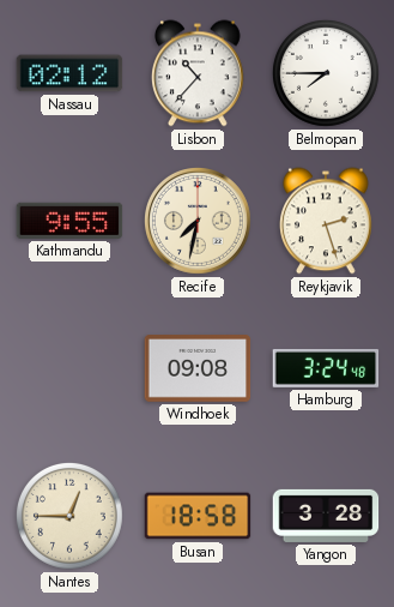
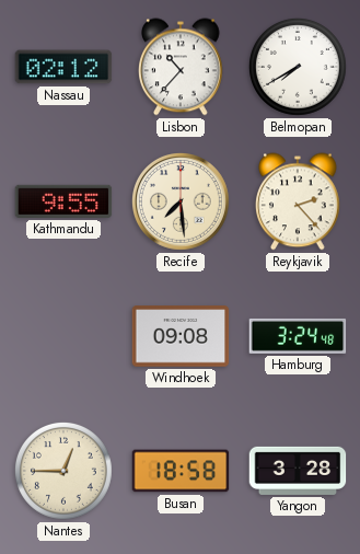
Belmopan: 7:45 -> 7:40
Recife: 7:32 -> 7:29
Reykjavik: 2:27 -> 2:23
